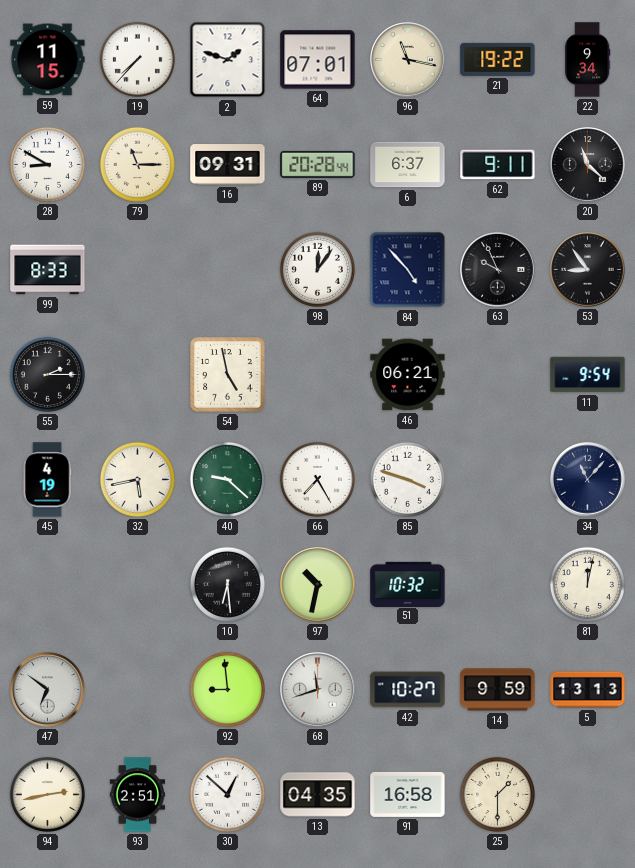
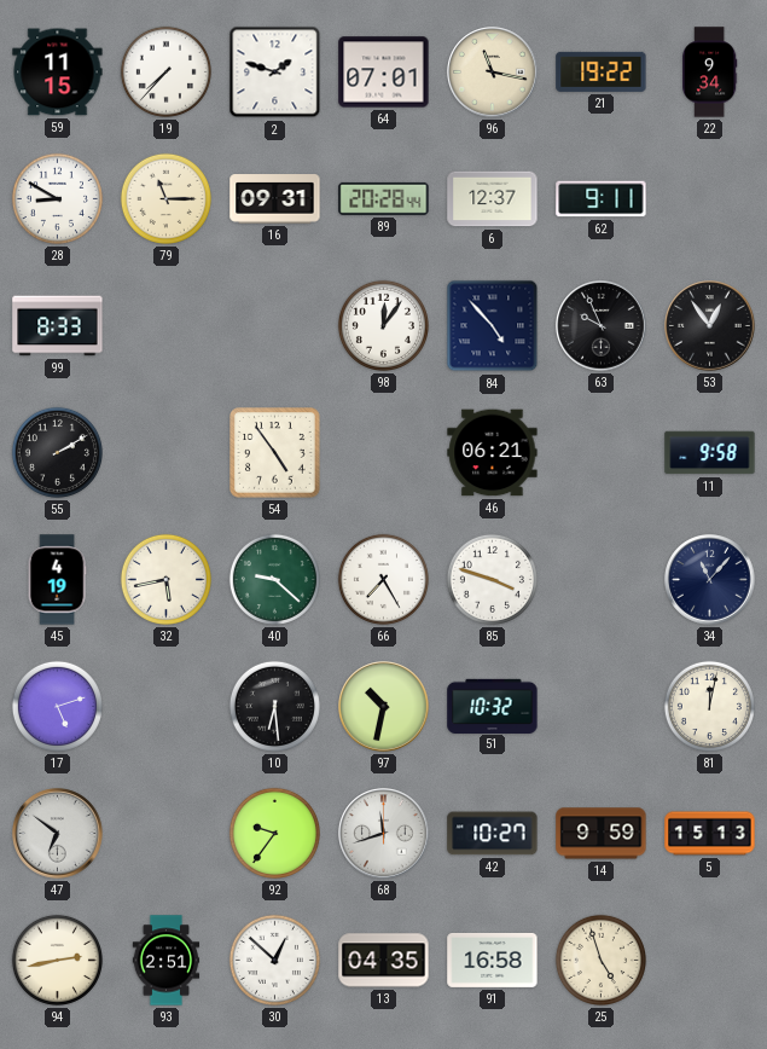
6: 6:37 -> 12:37
20: 11:22 -> none
53: 8:54 -> 12:54
55: 2:15 -> 2:10
54: 4:58 -> 4:54
11: 9:54 -> 9:58
17: none -> 5:12
92: 8:59 -> 9:36
5: 13:13 -> 15:13
25: 1:30 -> 4:57
